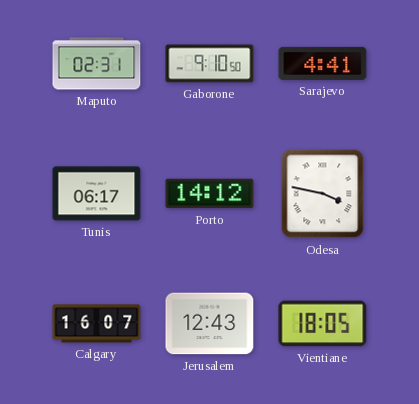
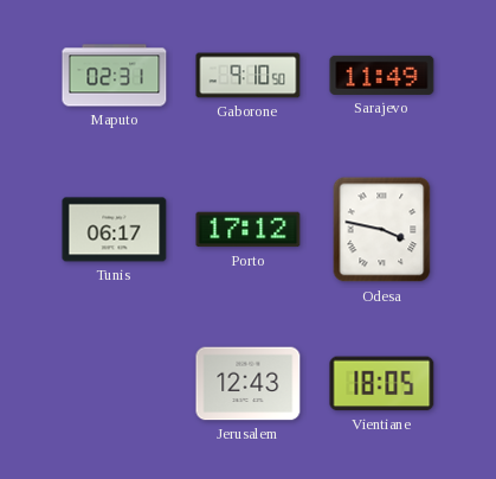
Sarajevo: 4:41 -> 11:49
Porto: 14:12 -> 17:12
Calgary: 16:07 -> none
